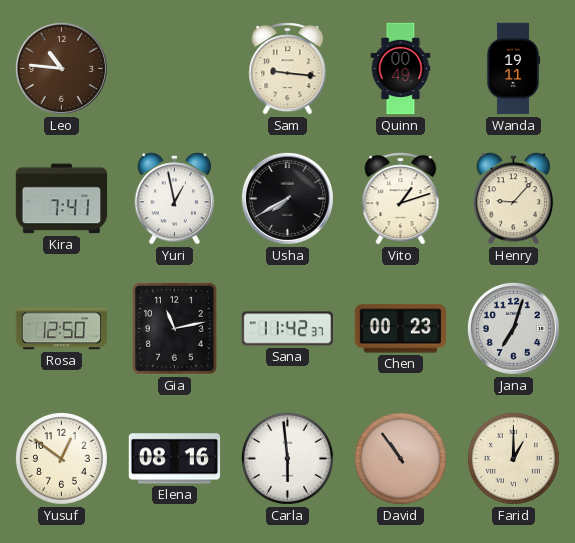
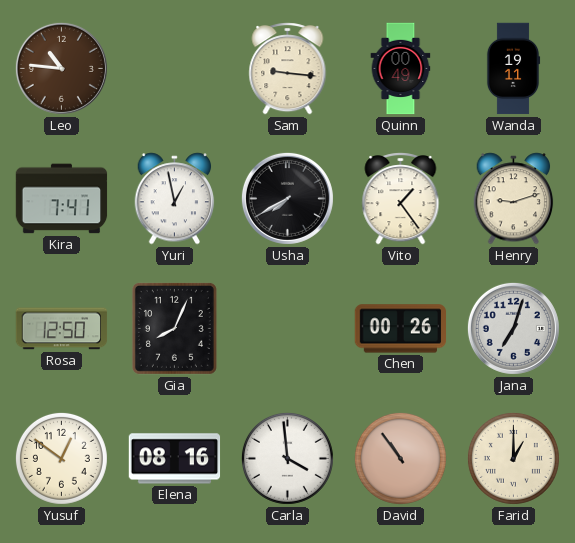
Vito: 1:12 -> 1:24
Henry: 9:07 -> 9:12
Gia: 11:13 -> 8:04
Sana: 11:42 -> none
Chen: 00:23 -> 00:26
Carla: 5:59 -> 3:59
